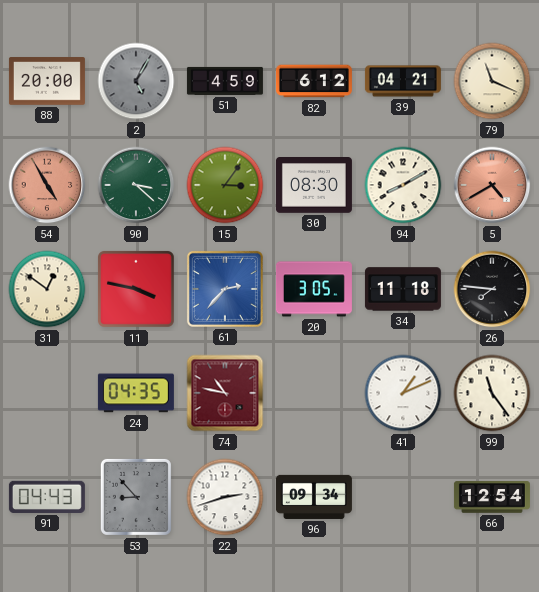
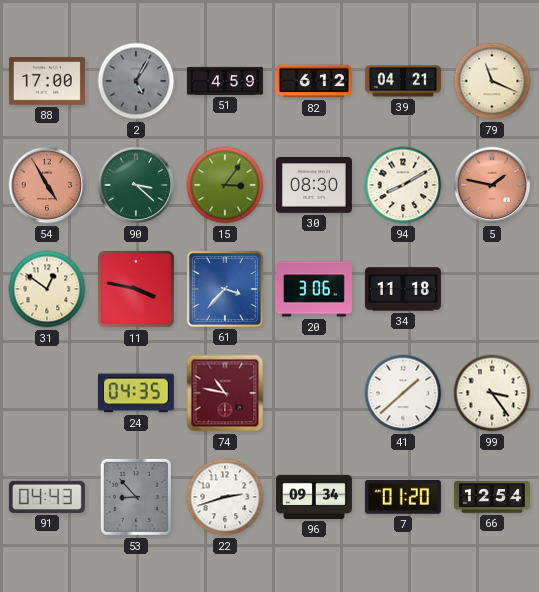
88: 20:00 -> 17:00
5: 4:40 -> 1:47
61: 2:37 -> 3:37
20: 3:05 -> 3:06
26: 7:46 -> none
41: 1:11 -> 1:38
99: 11:24 -> 3:24
7: none -> 01:20
